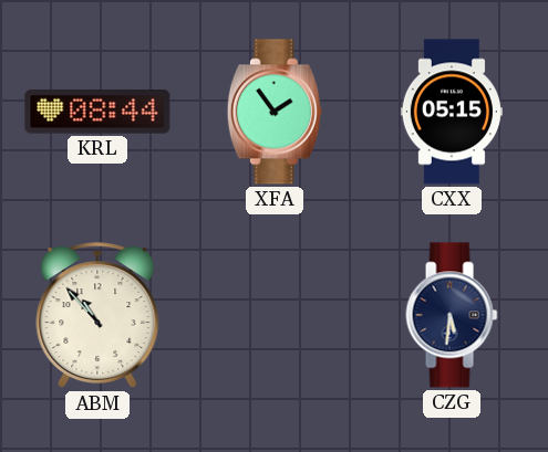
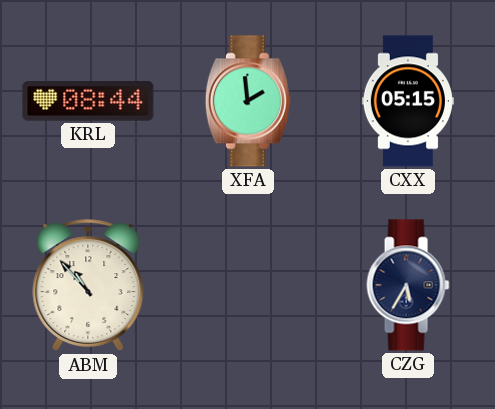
XFA: 1:54 -> 1:59
CZG: 5:31 -> 5:35
